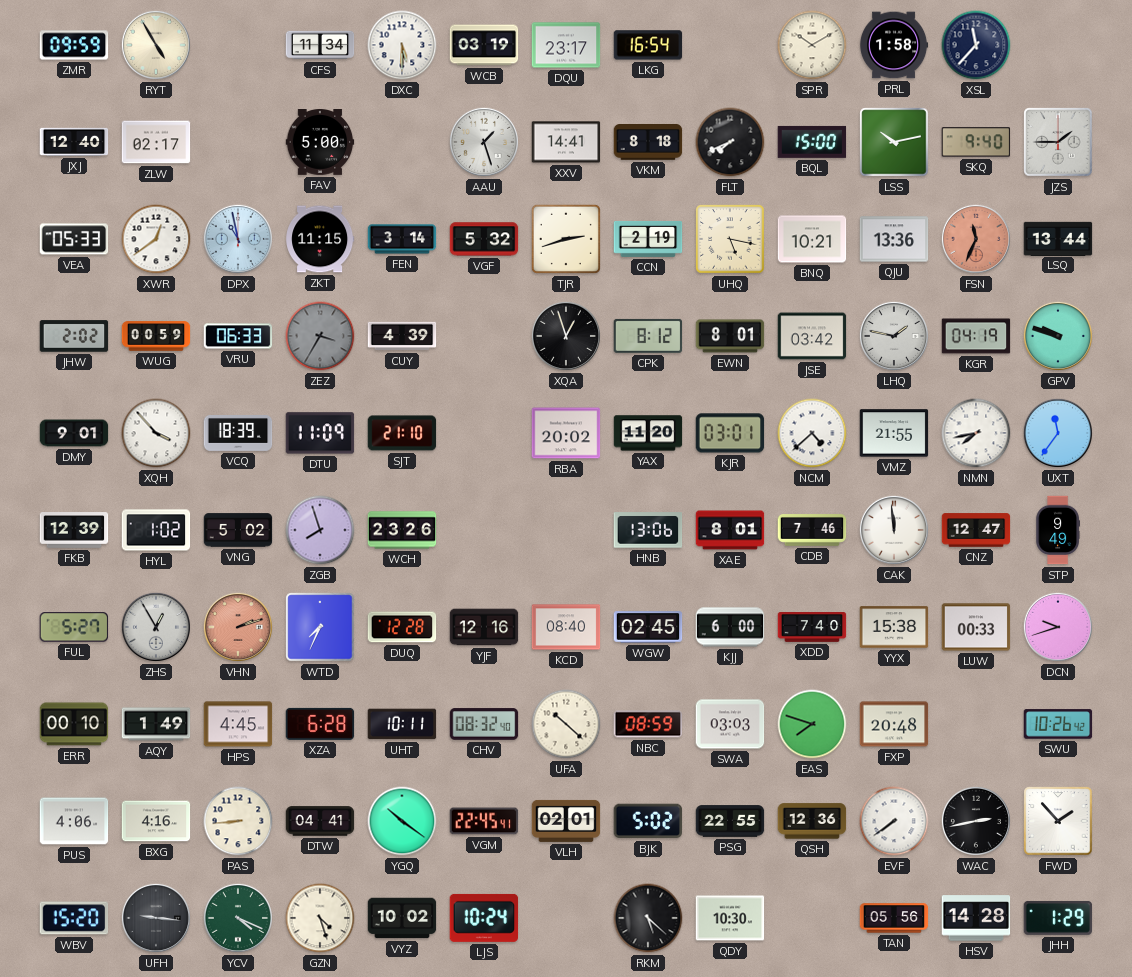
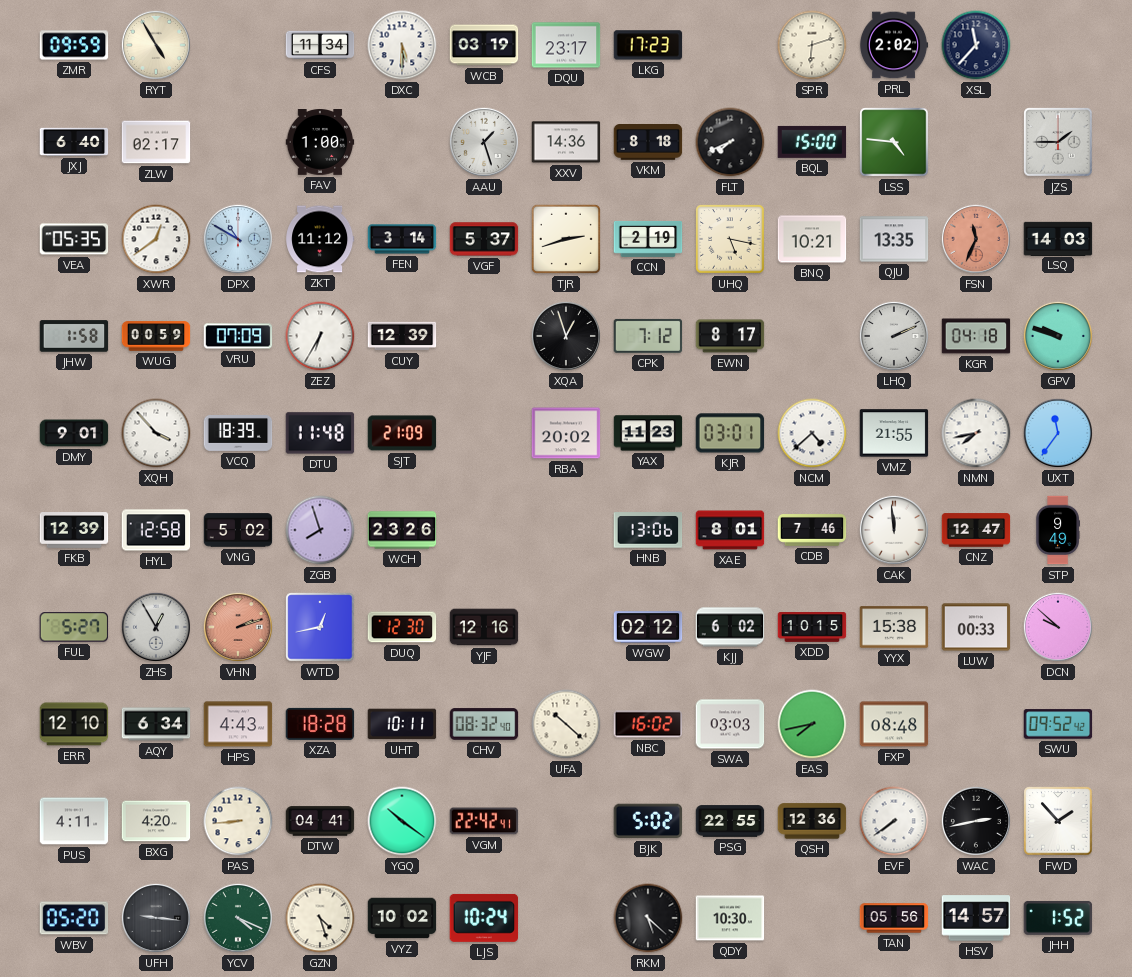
LKG: 16:54 -> 17:23
SPR: 10:10 -> 6:12
PRL: 1:58 -> 2:02
JXJ: 12:40 -> 6:40
FAV: 5:00 -> 1:00
XXV: 14:41 -> 14:36
LSS: 10:13 -> 4:46
SKQ: 9:40 -> none
VEA: 05:33 -> 05:35
DPX: 10:58 -> 10:50
ZKT: 11:15 -> 11:12
VGF: 5:32 -> 5:37
QJU: 13:36 -> 13:35
LSQ: 13:44 -> 14:03
JHW: 2:02 -> 1:58
VRU: 06:33 -> 07:09
ZEZ: 3:35 -> 6:35
ZEZ dial: grey -> white
CUY: 4:39 -> 12:39
CPK: 8:12 -> 7:12
EWN: 8:01 -> 8:17
JSE: 03:42 -> none
LHQ: 1:47 -> 2:11
KGR: 04:19 -> 04:18
DTU: 11:09 -> 11:48
SJT: 21:10 -> 21:09
YAX: 11:20 -> 11:23
HYL: 1:02 -> 12:58
WTD: 7:34 -> 12:43
DUQ: 12:28 -> 12:30
KCD: 08:40 -> none
WGW: 02:45 -> 02:12
KJJ: 6:00 -> 6:02
XDD: 7:40 -> 10:15
DCN: 9:42 -> 9:52
ERR: 00:10 -> 12:10
AQY: 1:49 -> 6:34
HPS: 4:45 -> 4:43
XZA: 6:28 -> 18:28
NBC: 08:59 -> 16:02
EAS: 7:48 -> 7:43
FXP: 20:48 -> 08:48
SWU: 10:26 -> 09:52
PUS: 4:06 -> 4:11
BXG: 4:16 -> 4:20
VGM: 22:45 -> 22:42
VLH: 02:01 -> none
WBV: 15:20 -> 05:20
HSV: 14:28 -> 14:57
JHH: 1:29 -> 1:52
